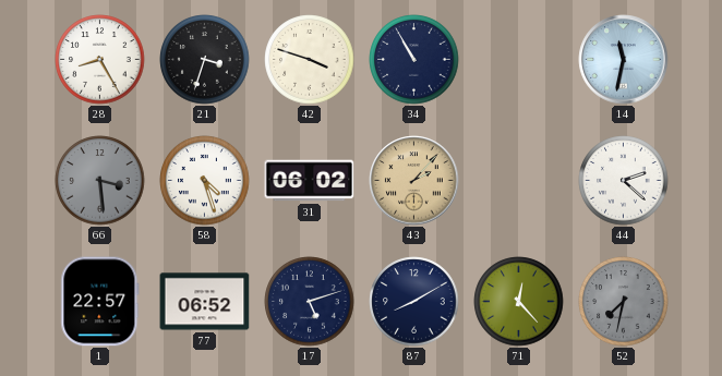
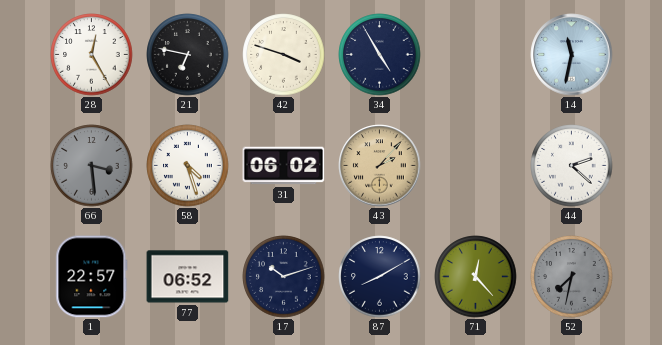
28: 8:25 -> 12:25
21: 3:33 -> 6:47
34: 10:55 -> 4:55
17: 5:12 -> 10:12
